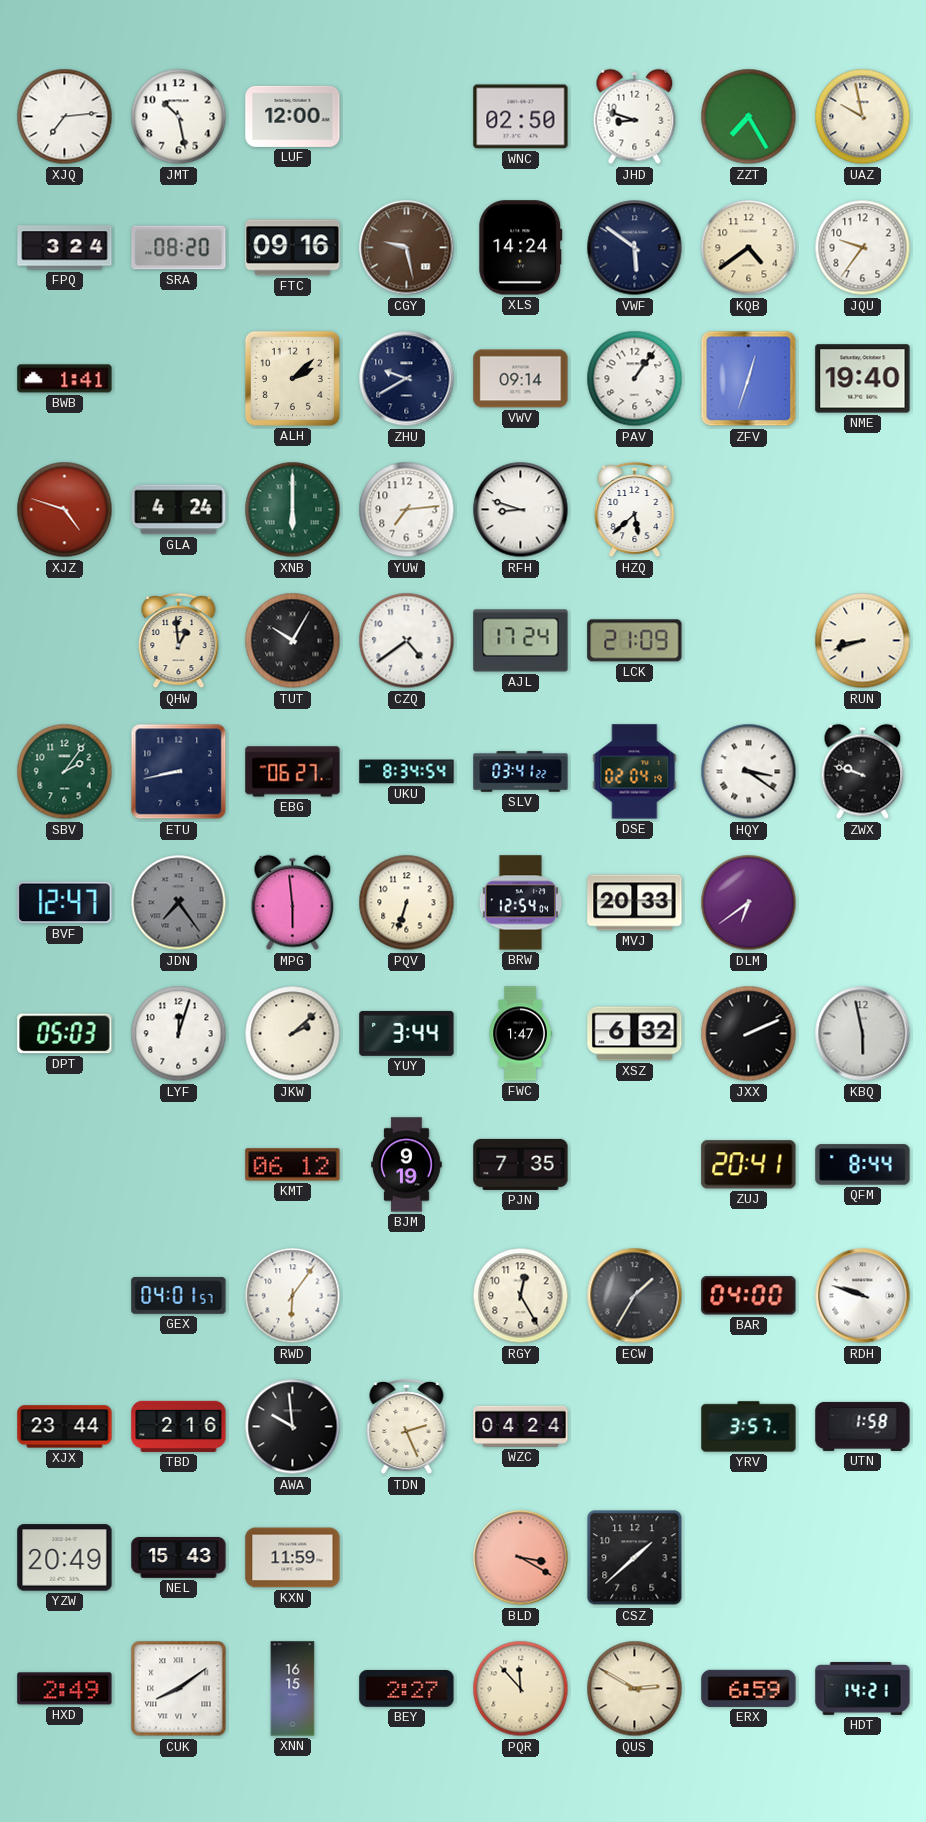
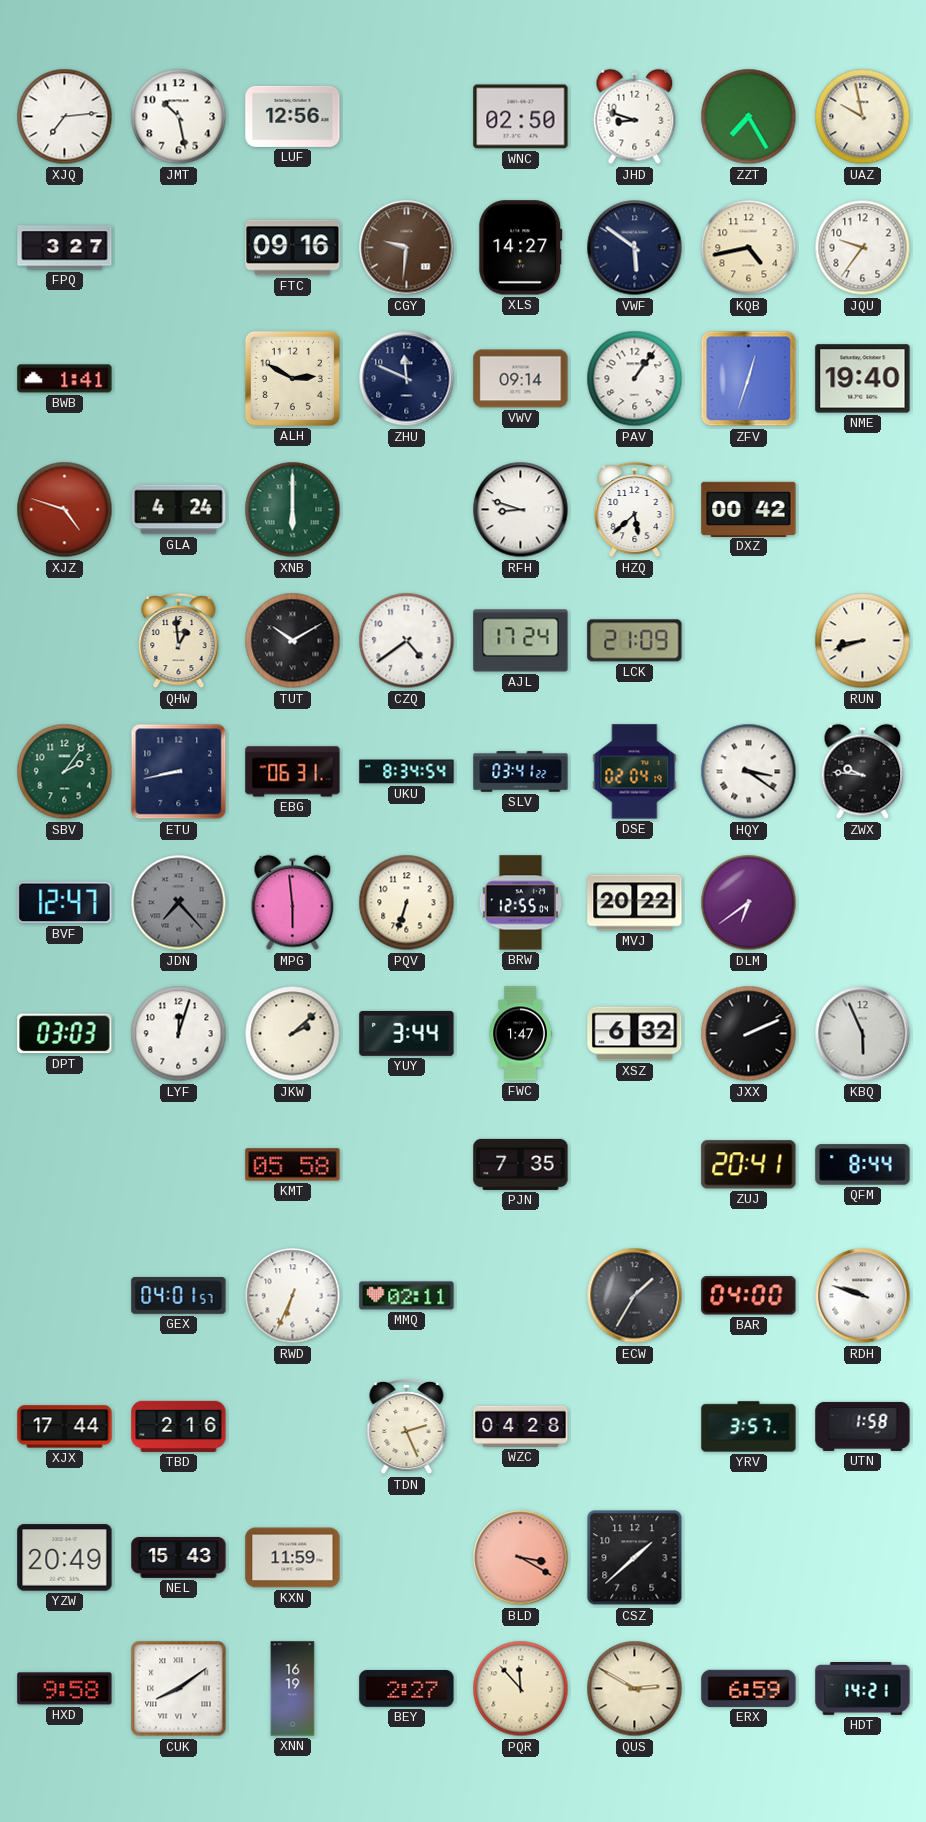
LUF: 12:00 -> 12:56
FPQ: 3:24 -> 3:27
SRA: 08:20 -> none
CGY: 9:28 -> 9:31
XLS: 14:24 -> 14:27
KQB: 4:39 -> 4:43
ALH: 2:08 -> 2:50
ZHU: 9:40 -> 11:49
YUW: 7:14 -> none
DXZ: none -> 00:42
TUT: 10:05 -> 10:10
EBG: 06:27 -> 06:31
ZWX: 9:48 -> 9:46
JDN: 7:24 -> 7:23
BRW: 12:54 -> 12:55
MVJ: 20:33 -> 20:22
DPT: 05:03 -> 03:03
KBQ: 5:58 -> 5:56
KMT: 06:12 -> 05:58
BJM: 9:19 -> none
RWD: 6:06 -> 6:34
MMQ: none -> 02:11
RGY: 12:25 -> none
XJX: 23:44 -> 17:44
AWA: 9:59 -> none
WZC: 04:24 -> 04:28
HXD: 2:49 -> 9:58
XNN: 16:15 -> 16:19
